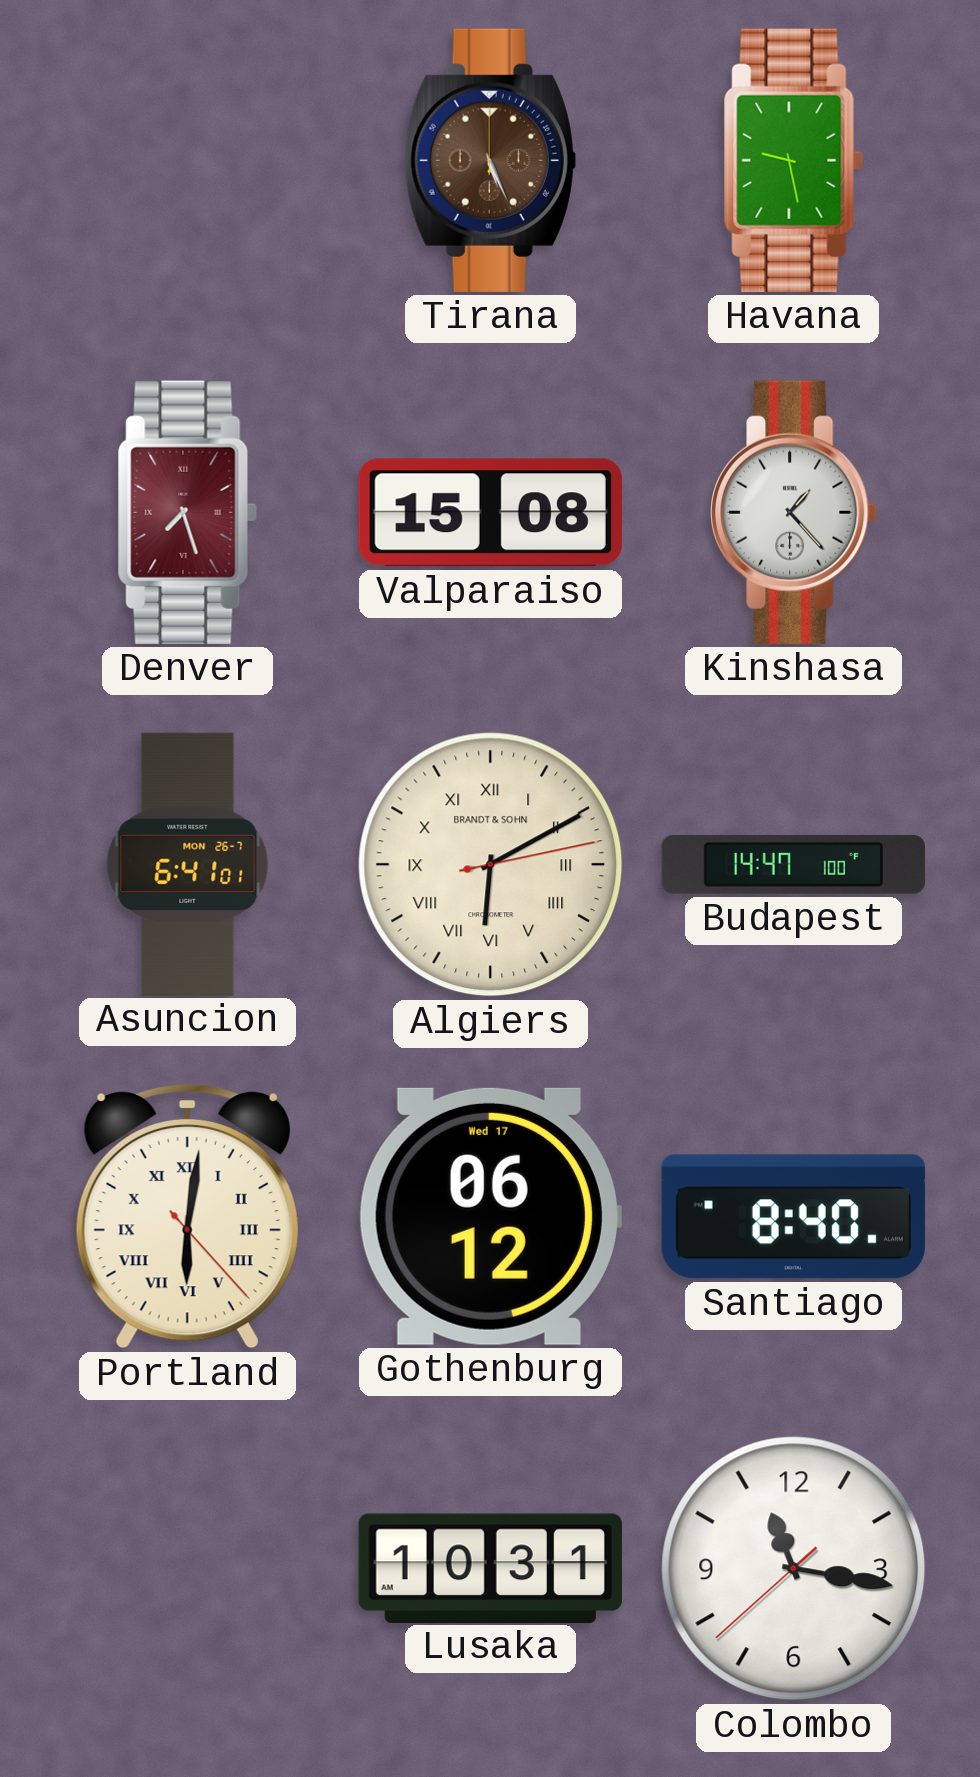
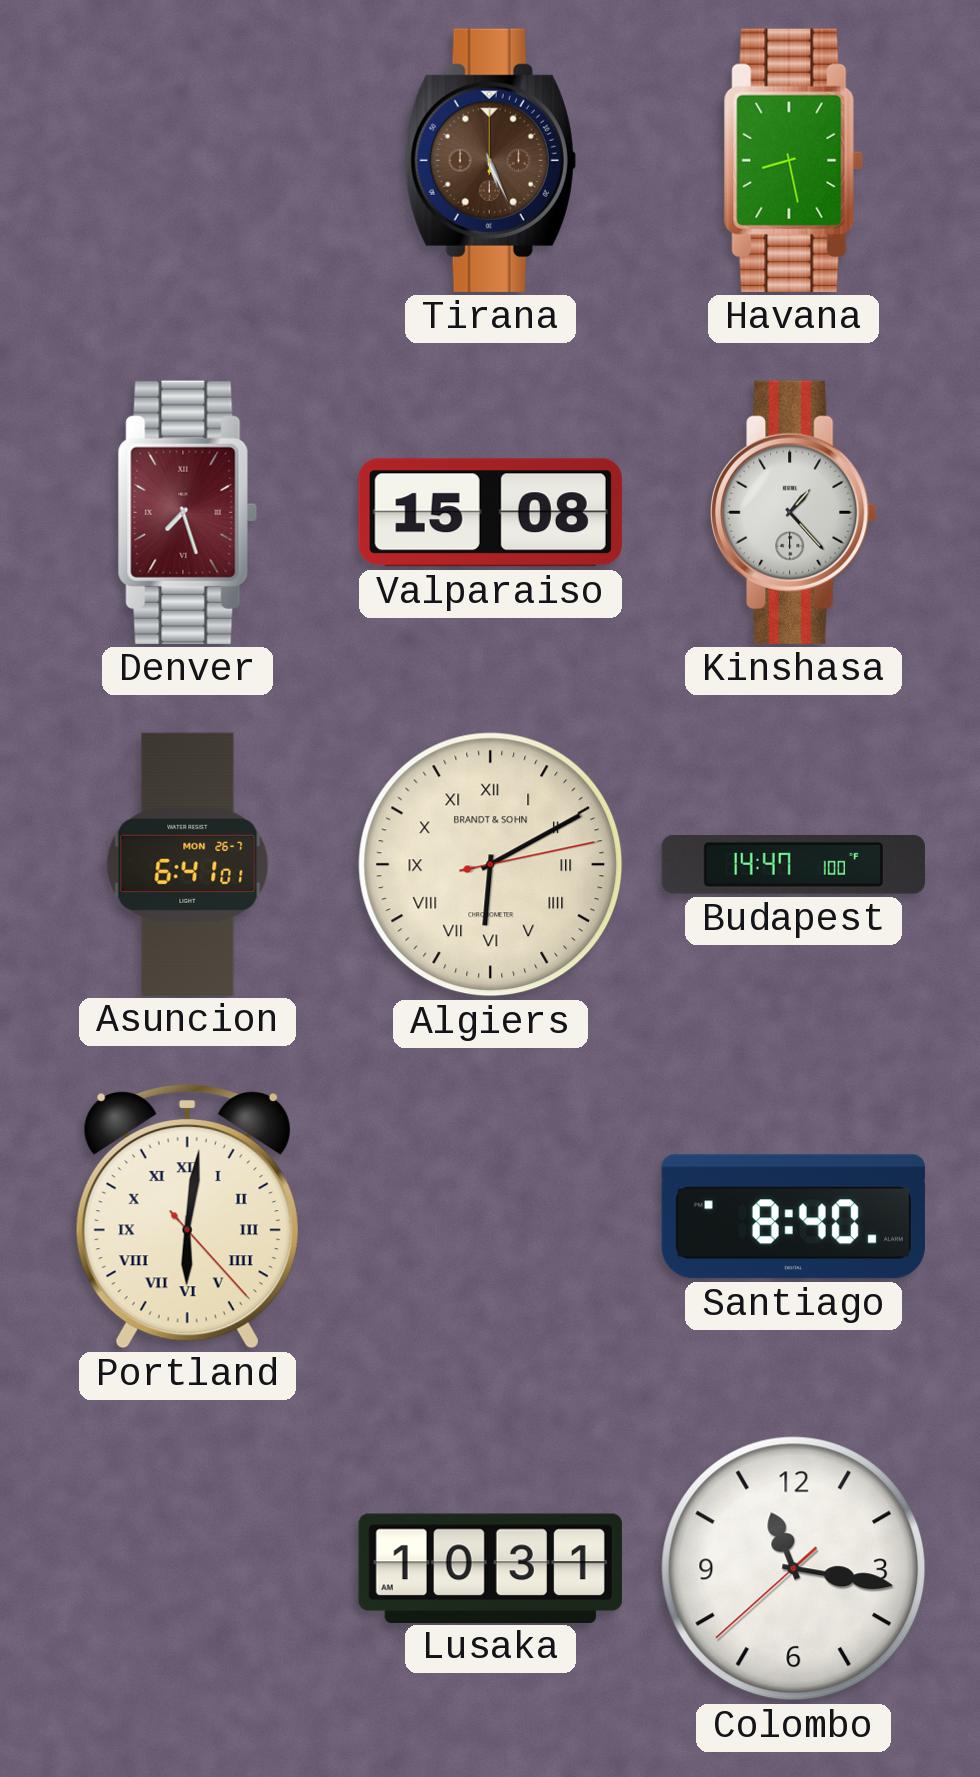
Havana: 9:28 -> 8:28
Gothenburg: 06:12 -> none
